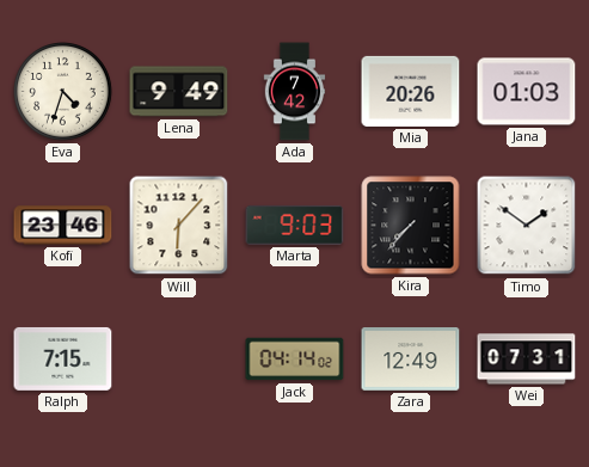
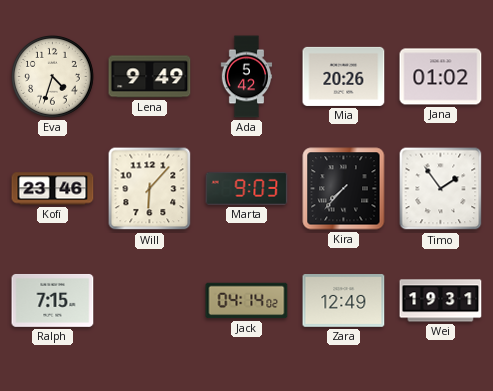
Ada: 7:42 -> 5:42
Jana: 01:03 -> 01:02
Timo: 1:51 -> 1:54
Wei: 07:31 -> 19:31
